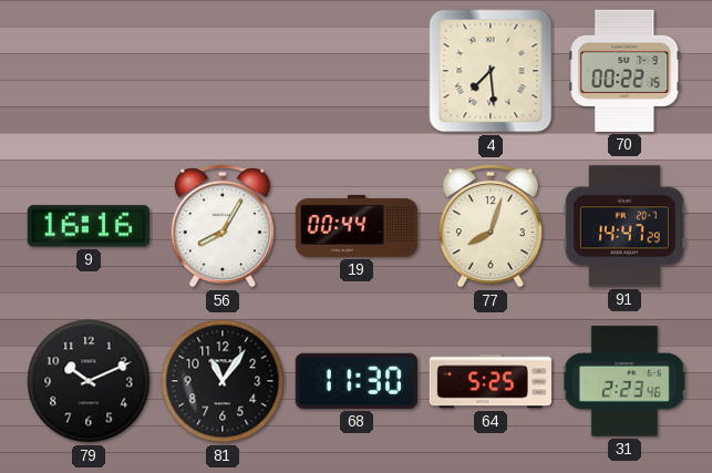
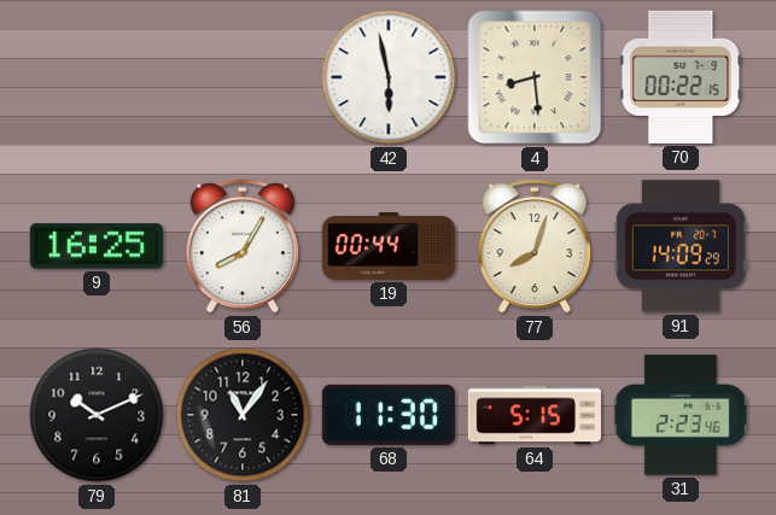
42: none -> 5:58
4: 7:29 -> 8:29
9: 16:16 -> 16:25
91: 14:47 -> 14:09
64: 5:25 -> 5:15
